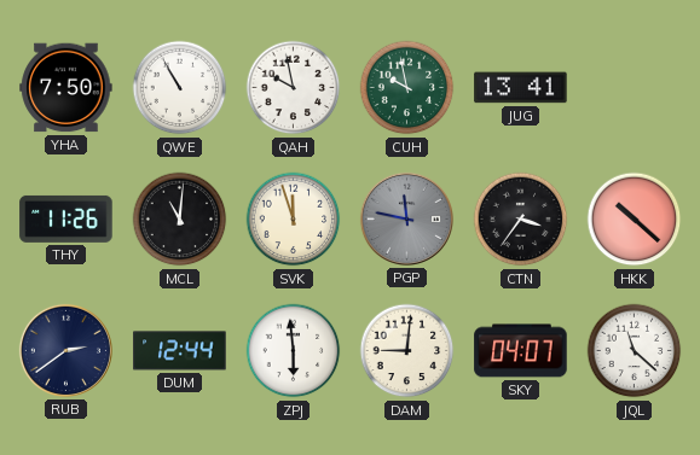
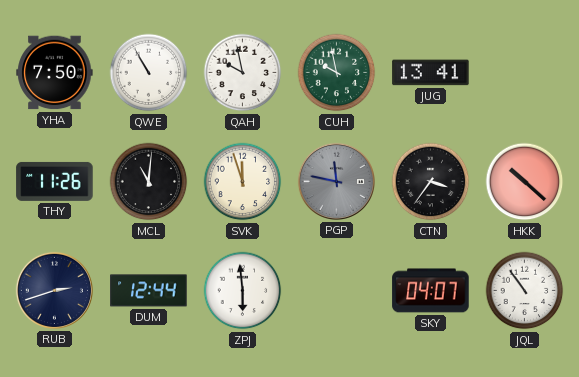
RUB: 2:39 -> 2:42
DAM: 9:01 -> none
JQL: 11:22 -> 10:54
